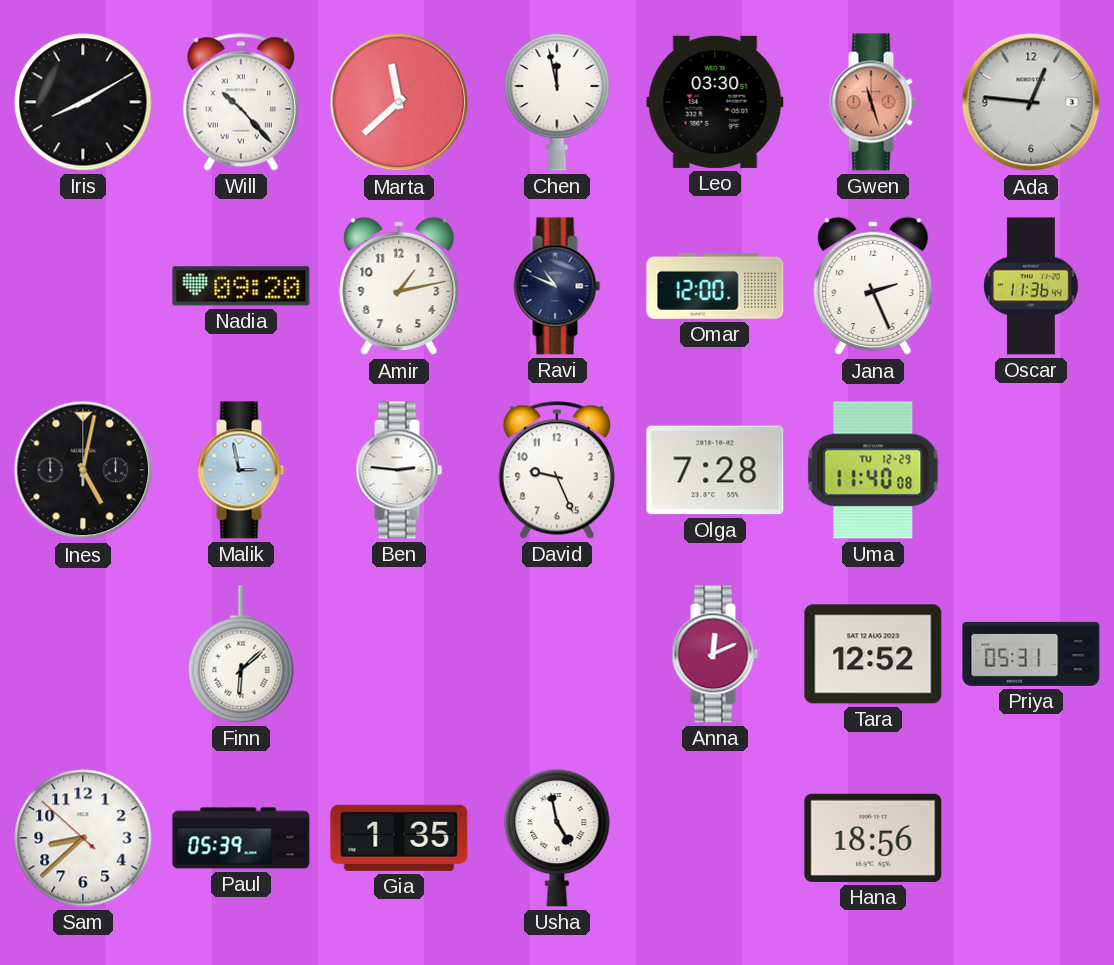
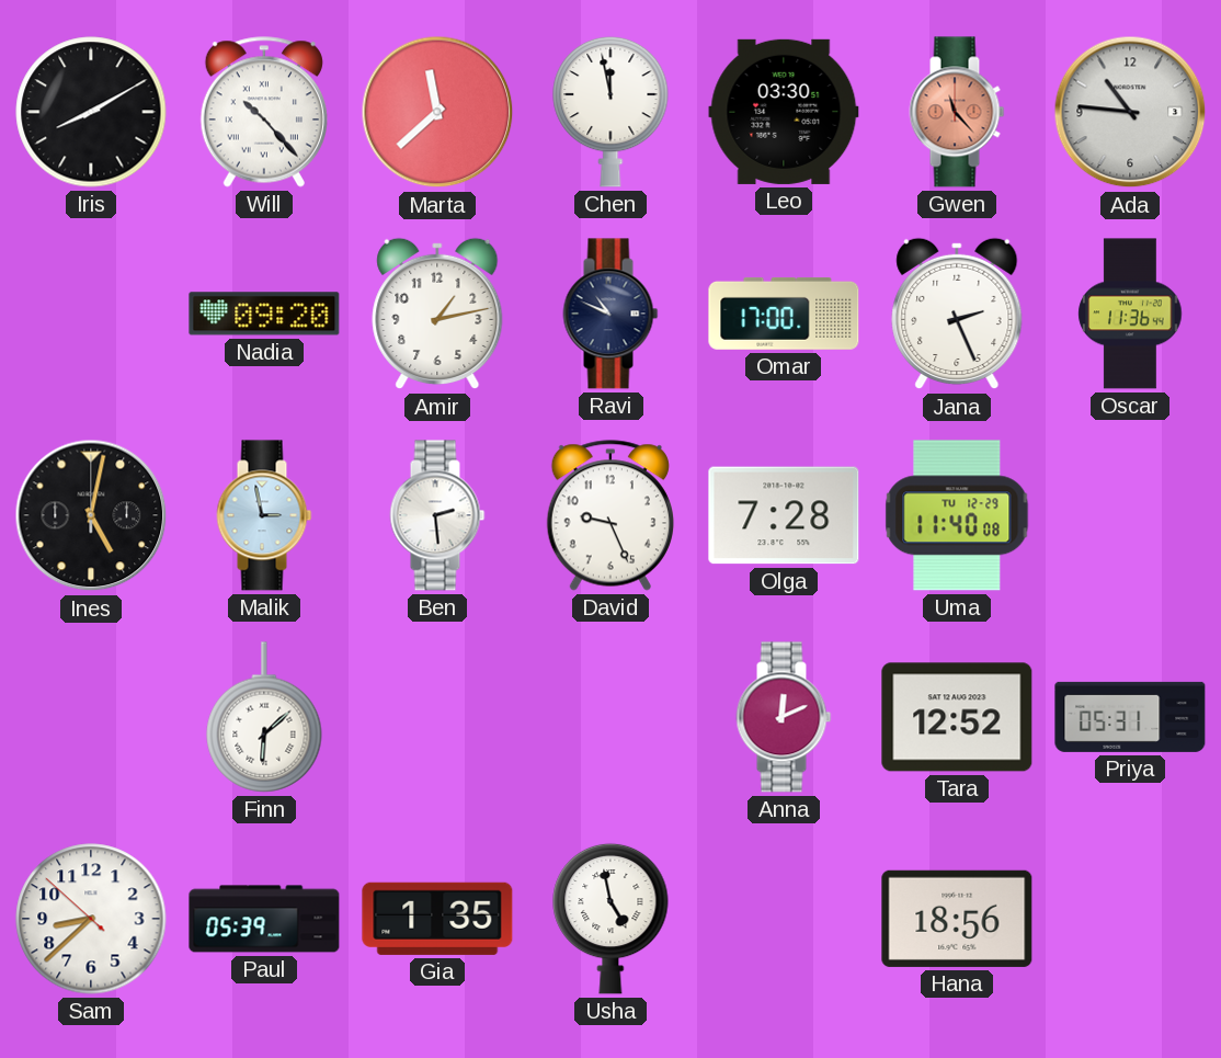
Gwen: 11:27 -> 11:23
Ada: 12:46 -> 10:46
Omar: 12:00 -> 17:00
Ben: 2:46 -> 2:29
